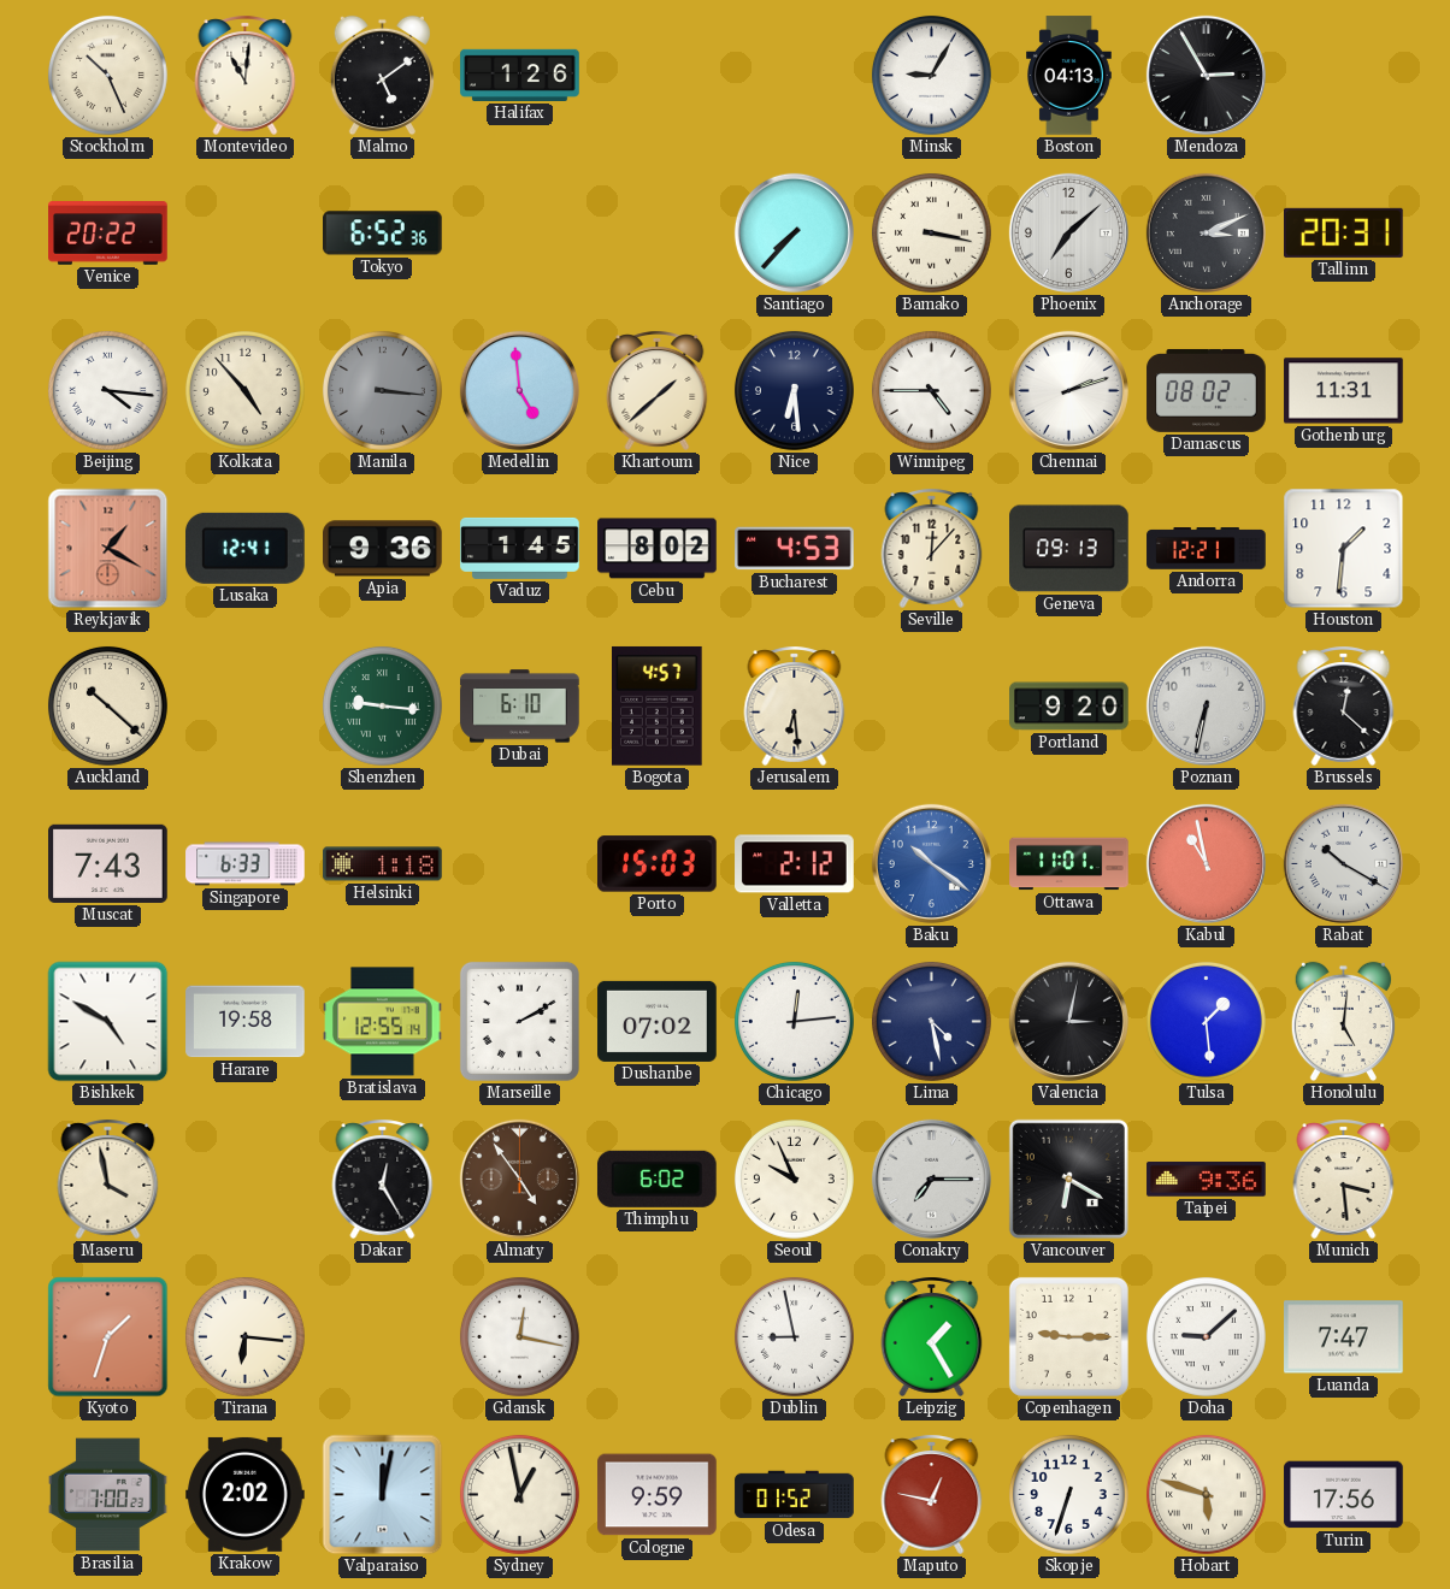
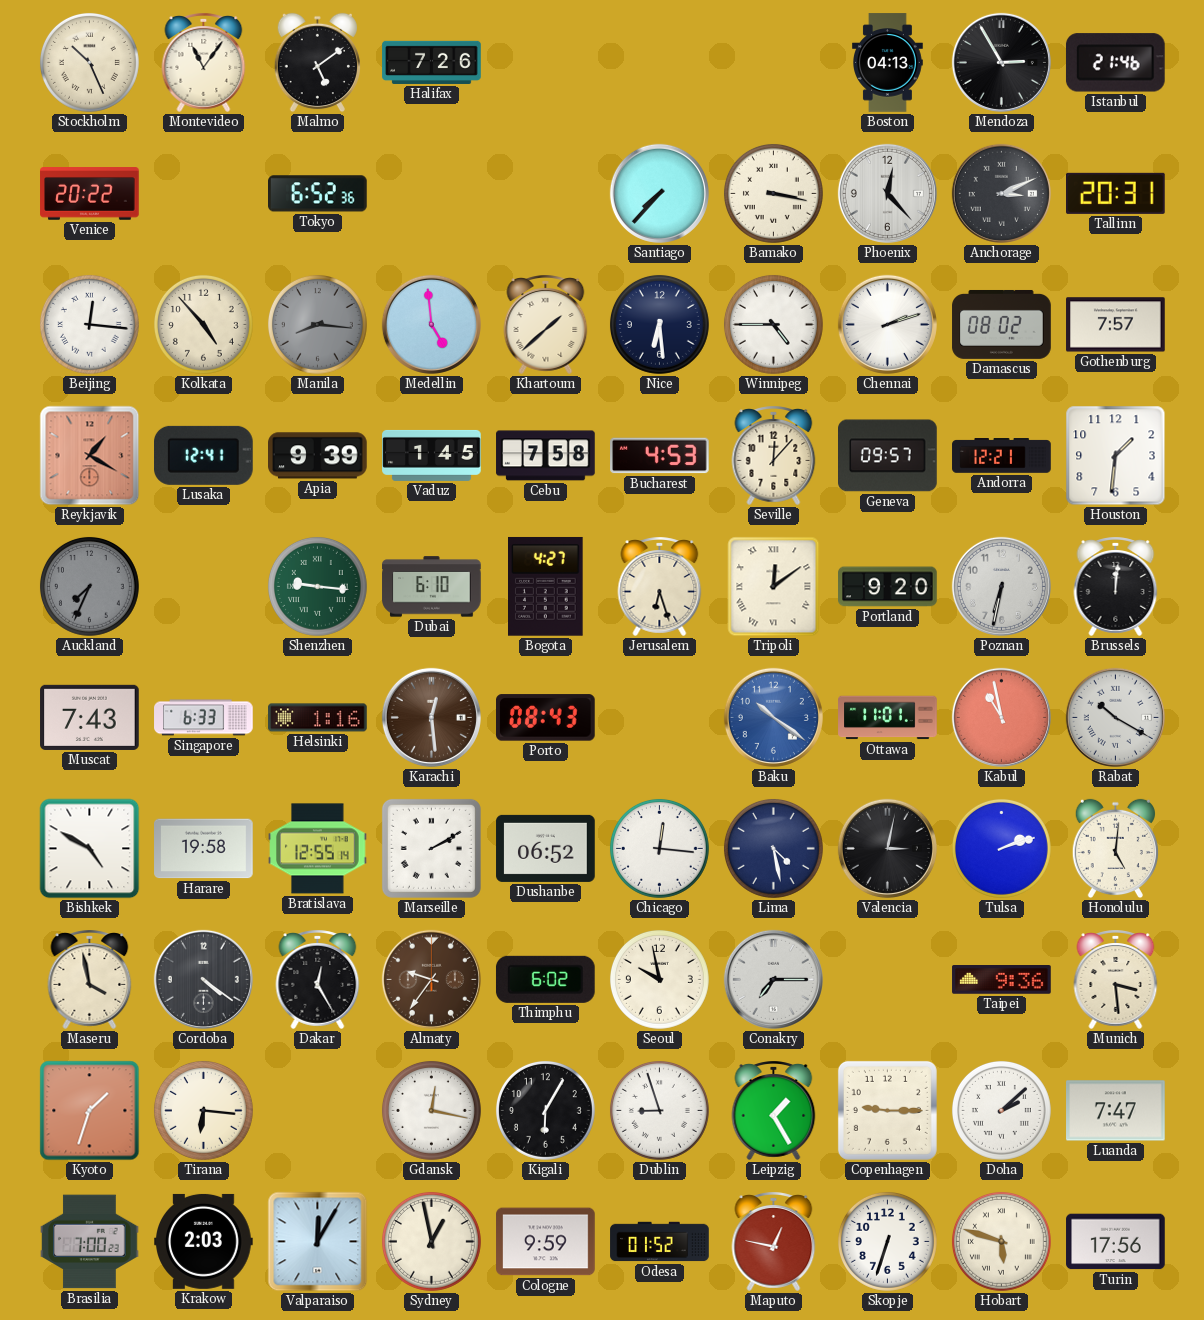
Montevideo: 11:01 -> 11:06
Halifax: 1:26 -> 7:26
Minsk: 9:05 -> none
Istanbul: none -> 21:46
Phoenix: 7:08 -> 12:23
Beijing: 4:16 -> 12:16
Manila: 3:16 -> 8:16
Gothenburg: 11:31 -> 7:57
Apia: 9:36 -> 9:39
Cebu: 8:02 -> 7:58
Geneva: 09:13 -> 09:57
Auckland: 10:22 -> 7:34
Auckland dial: cream -> grey
Bogota: 4:57 -> 4:27
Jerusalem: 6:29 -> 6:27
Tripoli: none -> 12:09
Brussels: 12:22 -> 12:01
Helsinki: 1:18 -> 1:16
Karachi: none -> 12:29
Porto: 15:03 -> 08:43
Valletta: 2:12 -> none
Dushanbe: 07:02 -> 06:52
Chicago: 12:14 -> 12:16
Tulsa: 1:29 -> 2:12
Cordoba: none -> 4:21
Almaty: 4:54 -> 9:36
Seoul: 9:56 -> 9:58
Vancouver: 6:20 -> none
Kigali: none -> 6:05
Dublin: 8:58 -> 8:57
Doha: 9:08 -> 2:08
Krakow: 2:02 -> 2:03
Valparaiso: 12:02 -> 12:05
